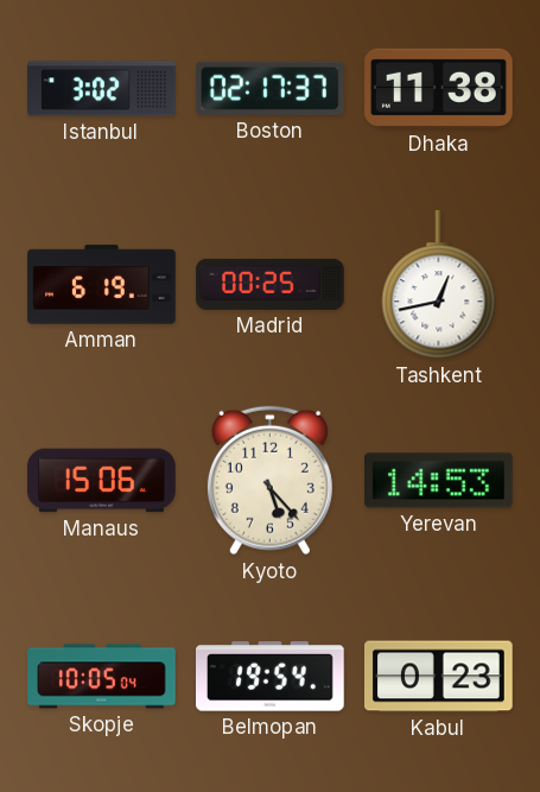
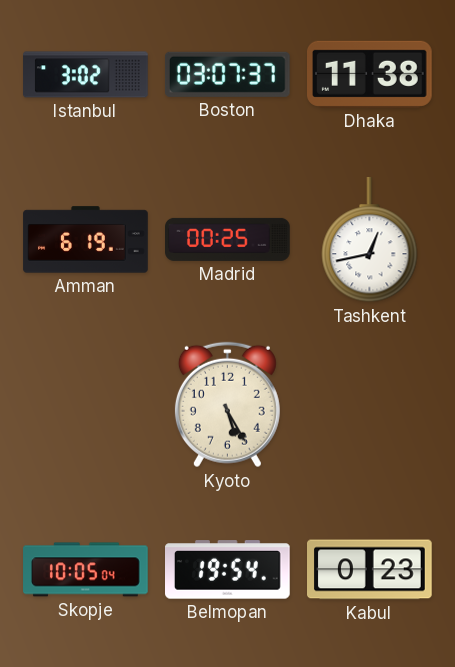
Boston: 02:17 -> 03:07
Manaus: 15:06 -> none
Kyoto: 5:23 -> 5:25
Yerevan: 14:53 -> none
